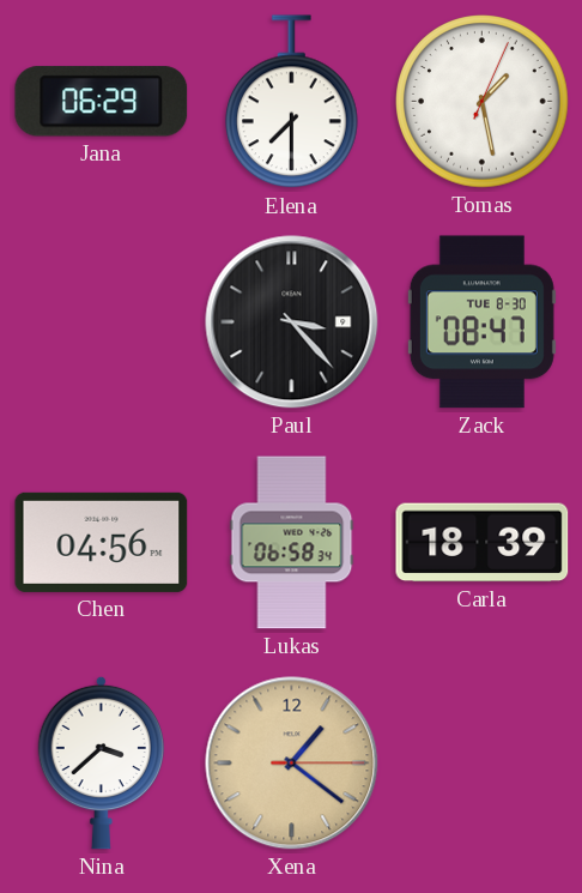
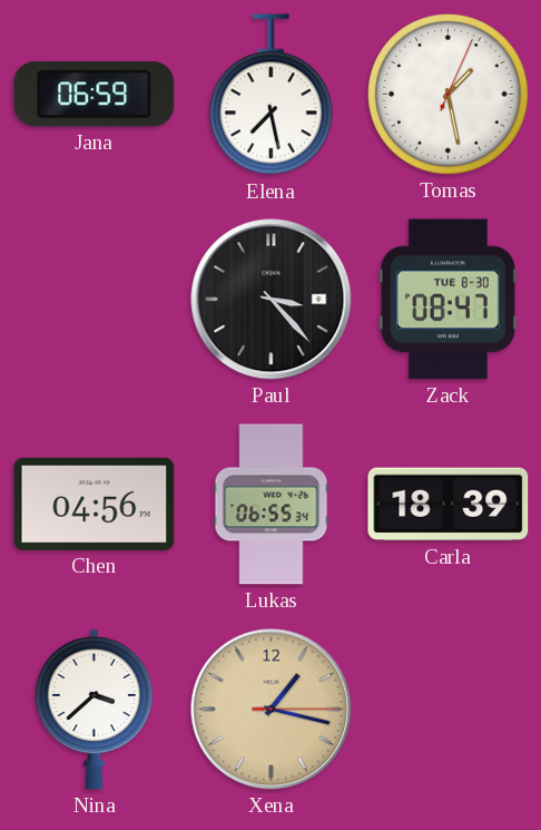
Jana: 06:29 -> 06:59
Elena: 7:30 -> 7:28
Lukas: 06:58 -> 06:55
Xena: 1:21 -> 1:17
